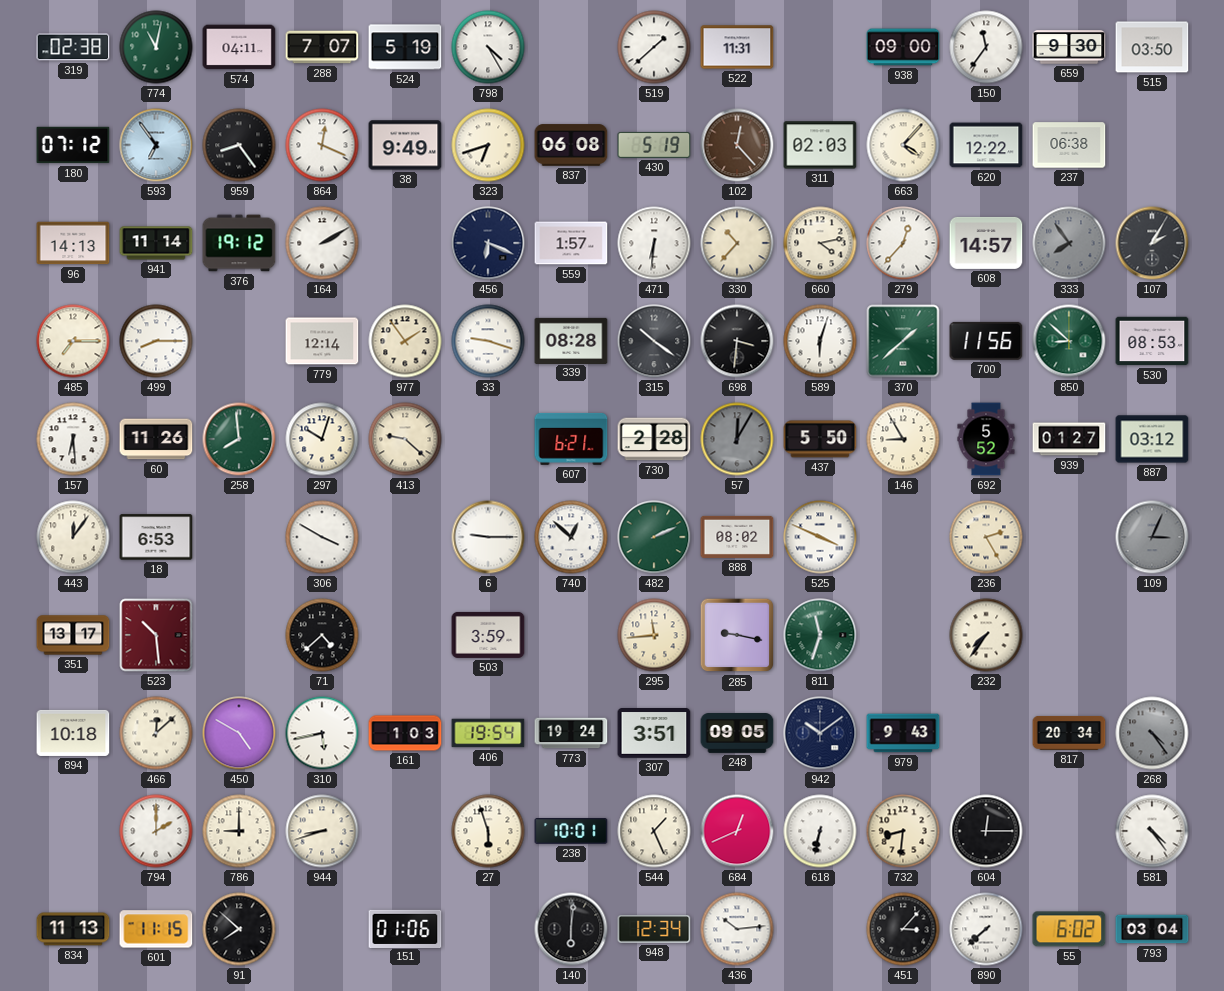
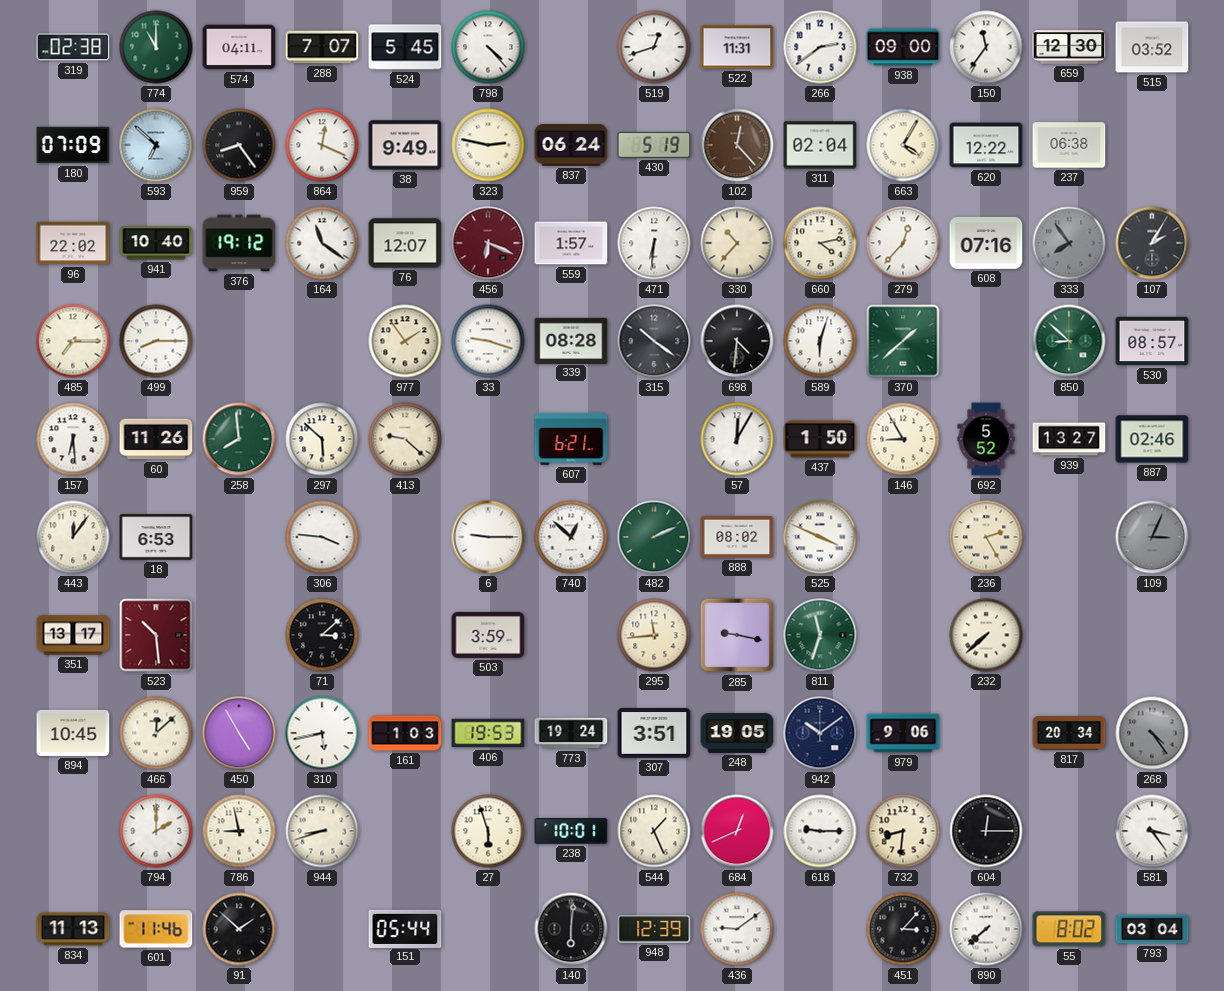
774: 11:02 -> 11:00
524: 5:19 -> 5:45
798: 4:25 -> 4:23
519: 1:38 -> 12:42
266: none -> 2:39
659: 9:30 -> 12:30
515: 03:50 -> 03:52
180: 07:12 -> 07:09
593: 6:54 -> 6:52
323: 6:42 -> 2:47
837: 06:08 -> 06:24
311: 02:03 -> 02:04
663: 4:07 -> 4:05
96: 14:13 -> 22:02
941: 11:14 -> 10:40
164: 2:10 -> 11:21
76: none -> 12:07
456 dial: navy -> burgundy
608: 14:57 -> 07:16
779: 12:14 -> none
698: 3:31 -> 4:31
700: 11:56 -> none
530: 08:53 -> 08:57
297: 10:03 -> 5:52
730: 2:28 -> none
57 dial: grey -> white
437: 5:50 -> 1:50
939: 01:27 -> 13:27
887: 03:12 -> 02:46
306: 3:50 -> 3:46
71: 4:38 -> 3:08
232: 7:36 -> 7:38
894: 10:18 -> 10:45
450: 4:50 -> 4:55
406: 19:54 -> 19:53
248: 09:05 -> 19:05
979: 9:43 -> 9:06
786: 9:00 -> 8:58
618: 6:32 -> 9:15
581: 4:24 -> 3:24
601: 11:15 -> 11:46
91: 7:52 -> 1:52
151: 01:06 -> 05:44
948: 12:34 -> 12:39
436: 10:14 -> 9:09
55: 6:02 -> 8:02
